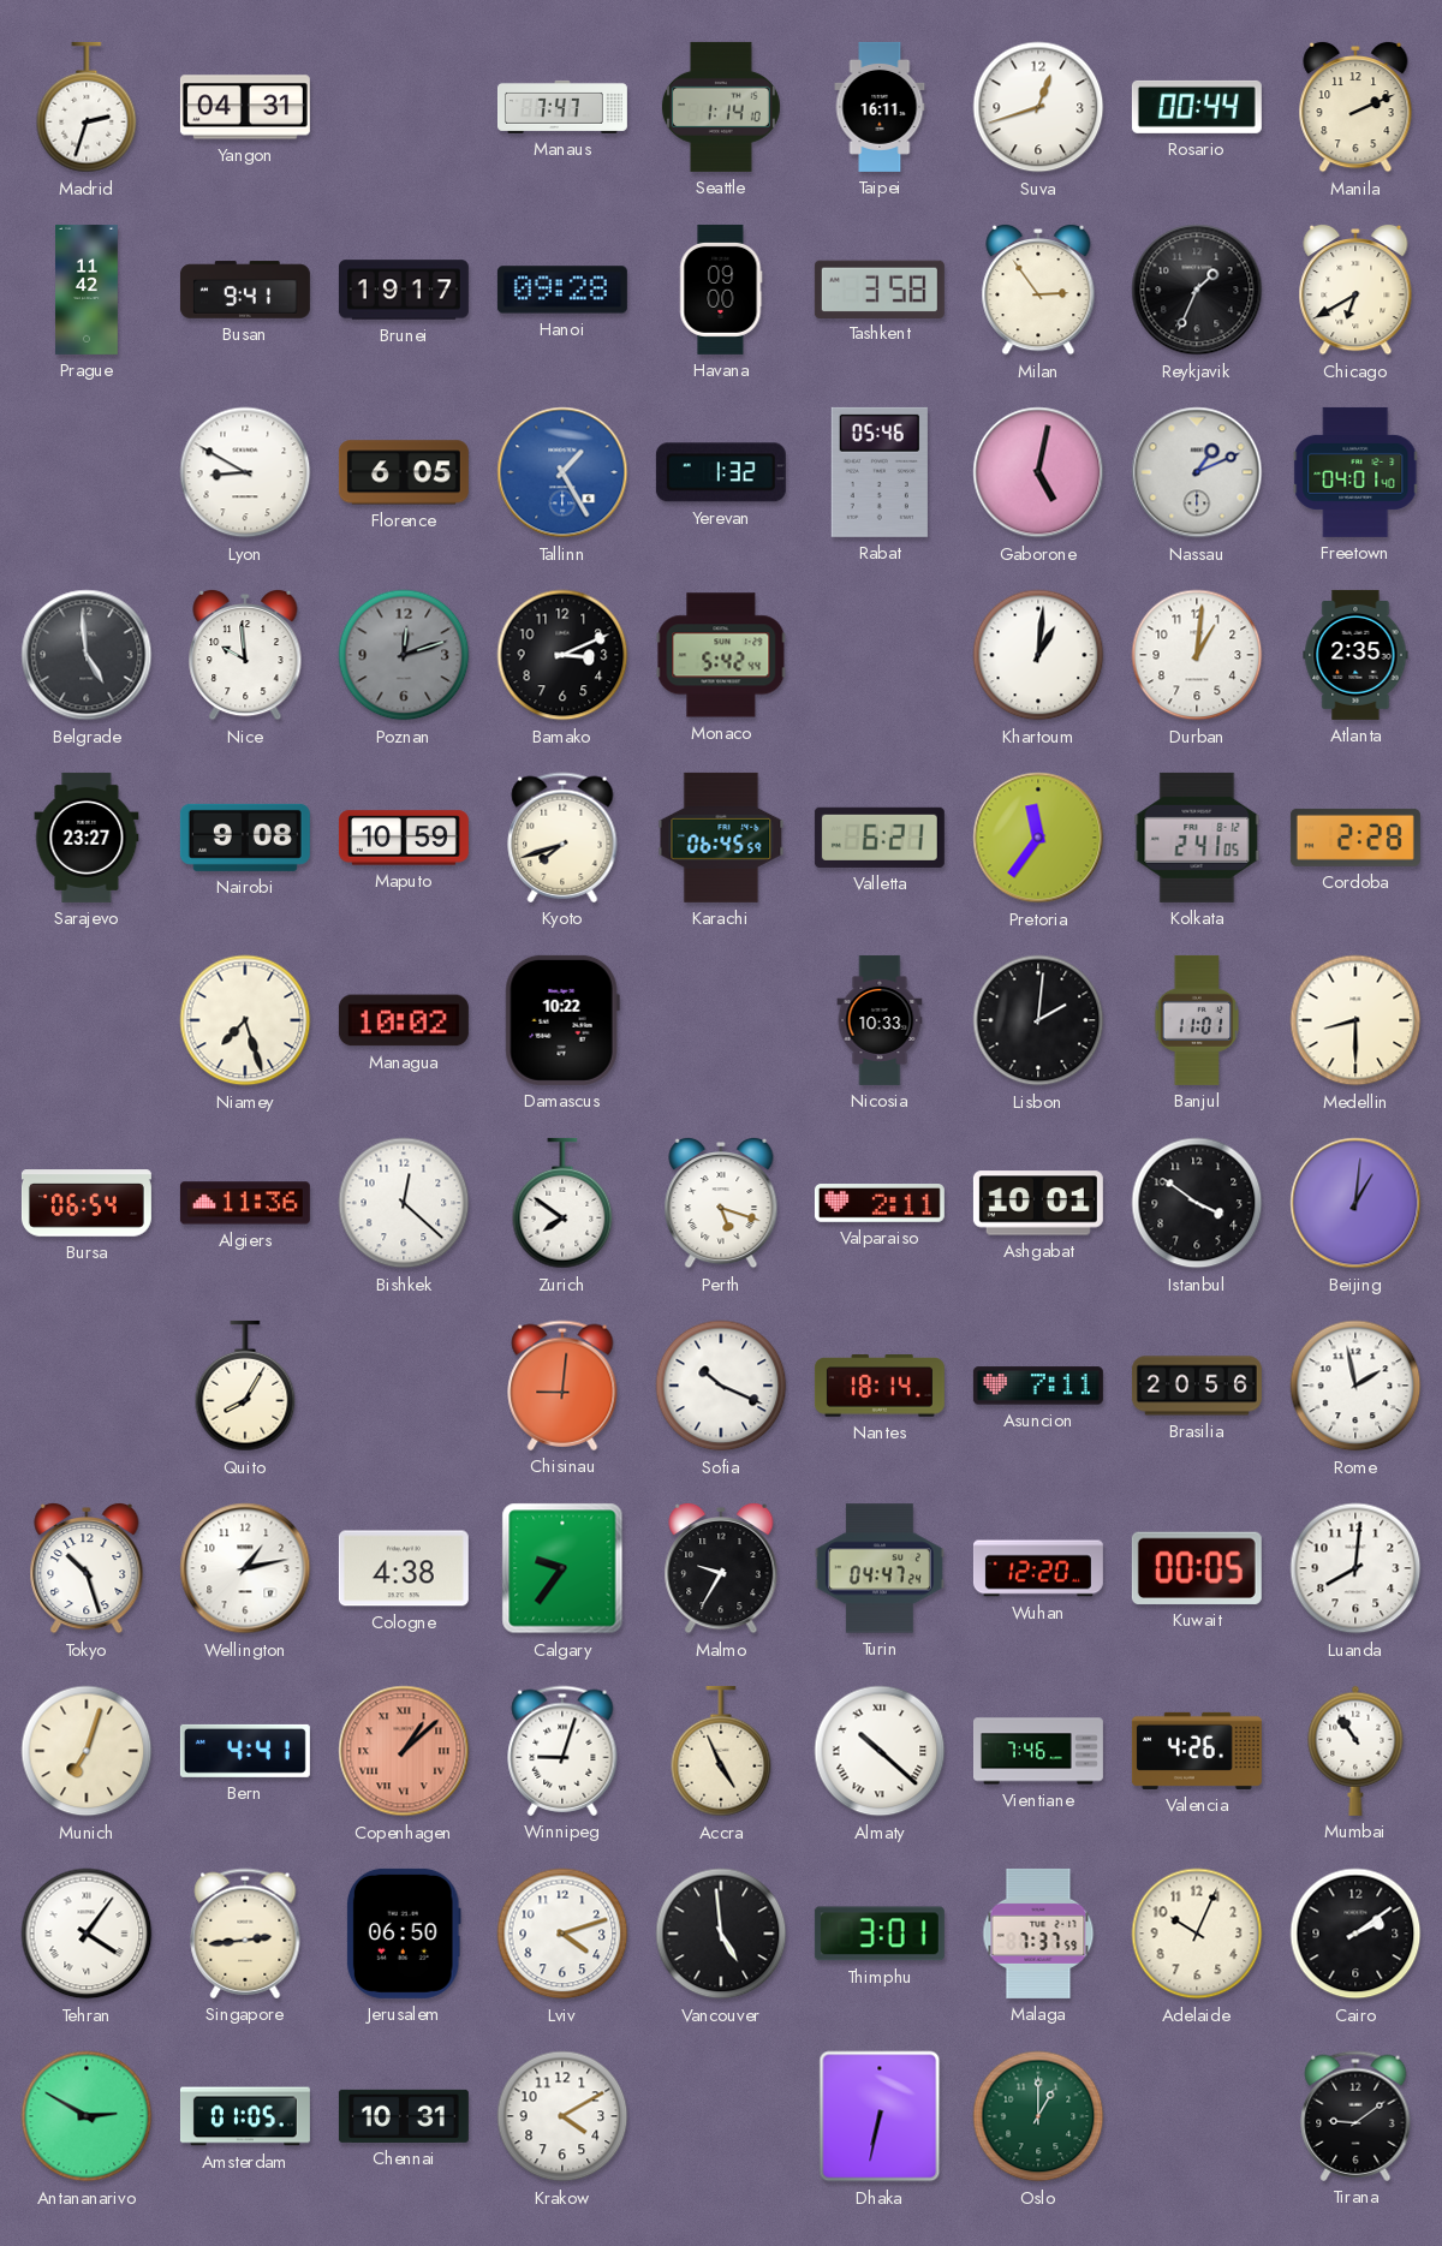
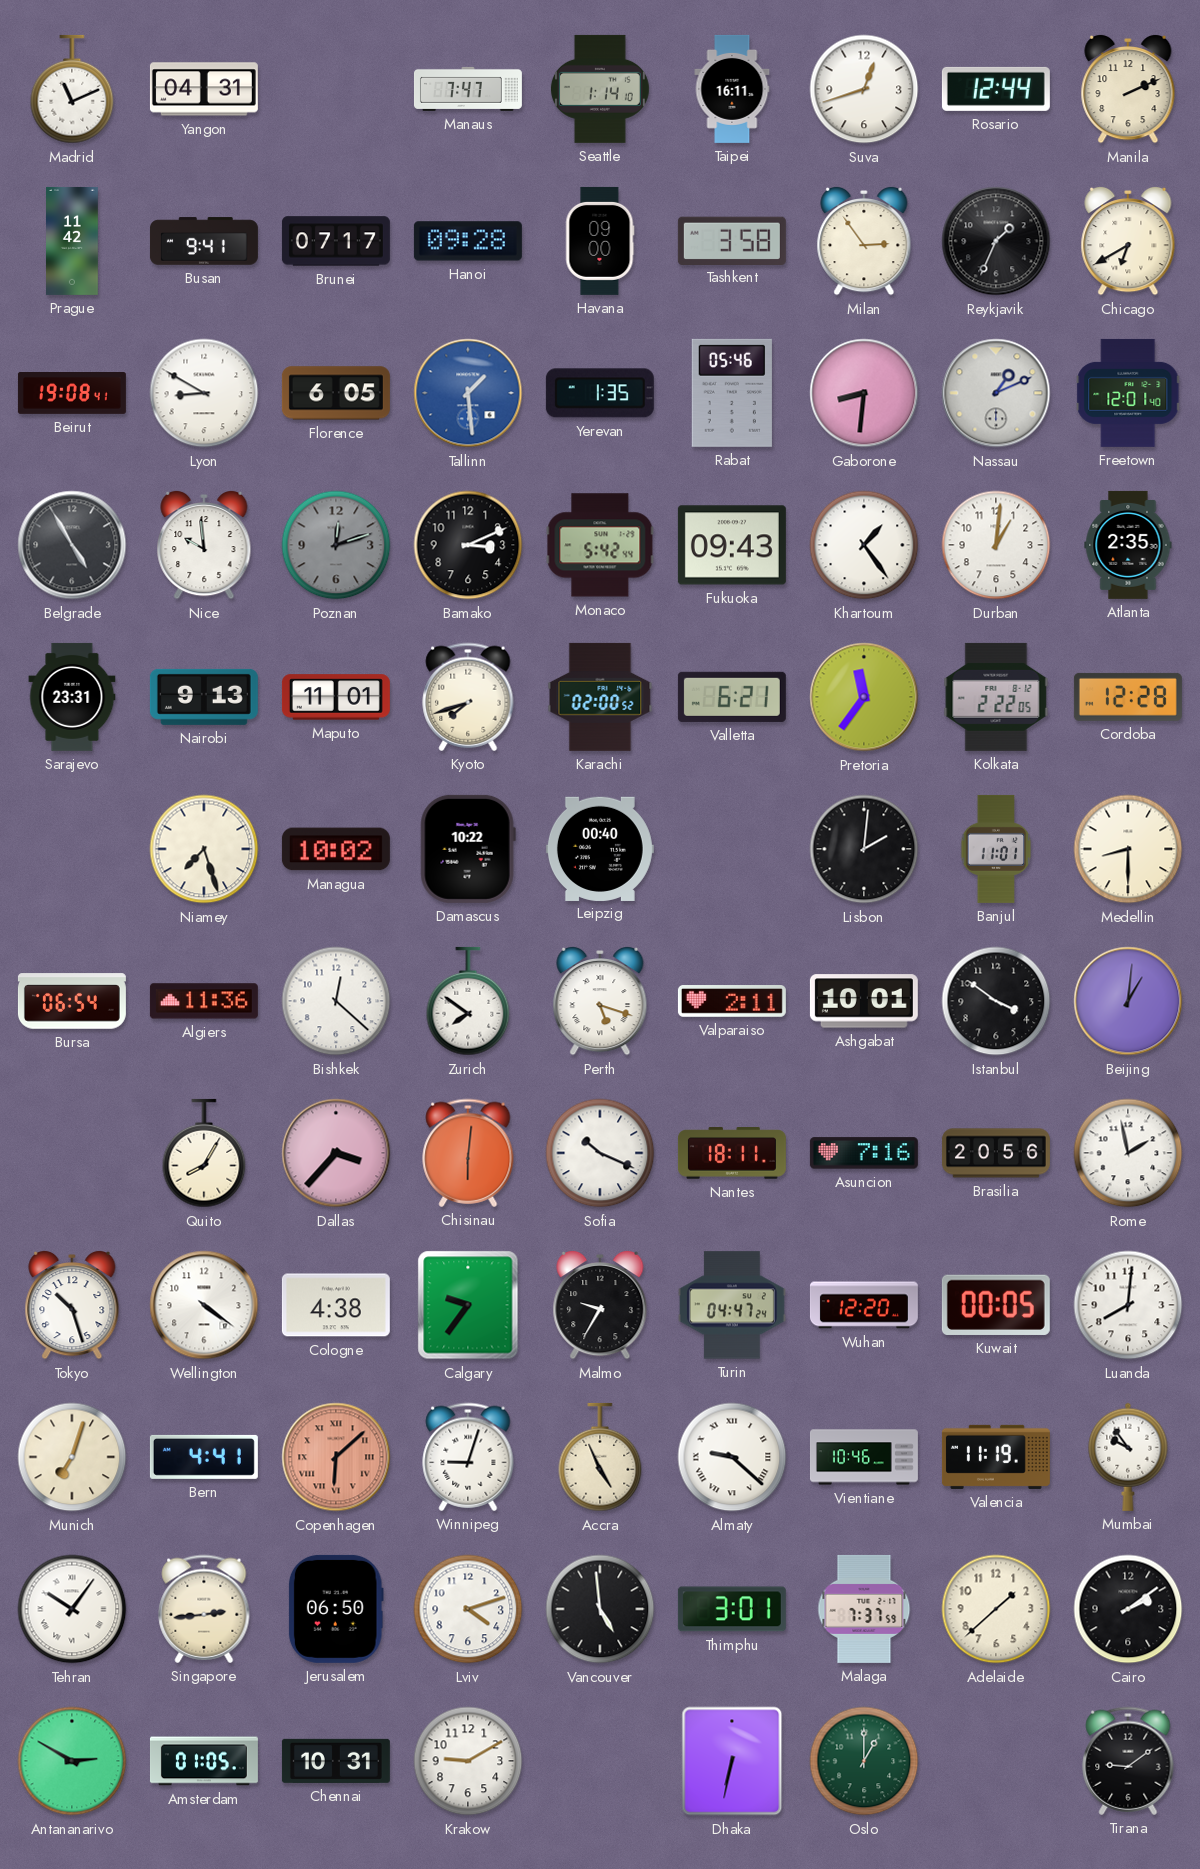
Madrid: 2:33 -> 11:11
Rosario: 00:44 -> 12:44
Brunei: 19:17 -> 07:17
Beirut: none -> 19:08
Tallinn: 1:25 -> 1:29
Yerevan: 1:32 -> 1:35
Gaborone: 5:02 -> 8:31
Freetown: 04:01 -> 12:01
Belgrade: 4:59 -> 4:55
Fukuoka: none -> 09:43
Khartoum: 1:01 -> 1:24
Sarajevo: 23:27 -> 23:31
Nairobi: 9:08 -> 9:13
Maputo: 10:59 -> 11:01
Karachi: 06:45 -> 02:00
Kolkata: 2:41 -> 2:22
Cordoba: 2:28 -> 12:28
Leipzig: none -> 00:40
Nicosia: 10:33 -> none
Dallas: none -> 3:37
Chisinau: 9:01 -> 6:01
Nantes: 18:14 -> 18:11
Asuncion: 7:11 -> 7:16
Wellington: 1:13 -> 4:21
Copenhagen: 1:08 -> 6:08
Almaty: 10:22 -> 9:22
Vientiane: 7:46 -> 10:46
Valencia: 4:26 -> 11:19
Mumbai: 10:54 -> 9:54
Tehran: 4:06 -> 10:06
Adelaide: 10:04 -> 1:38
Krakow: 4:10 -> 9:10
